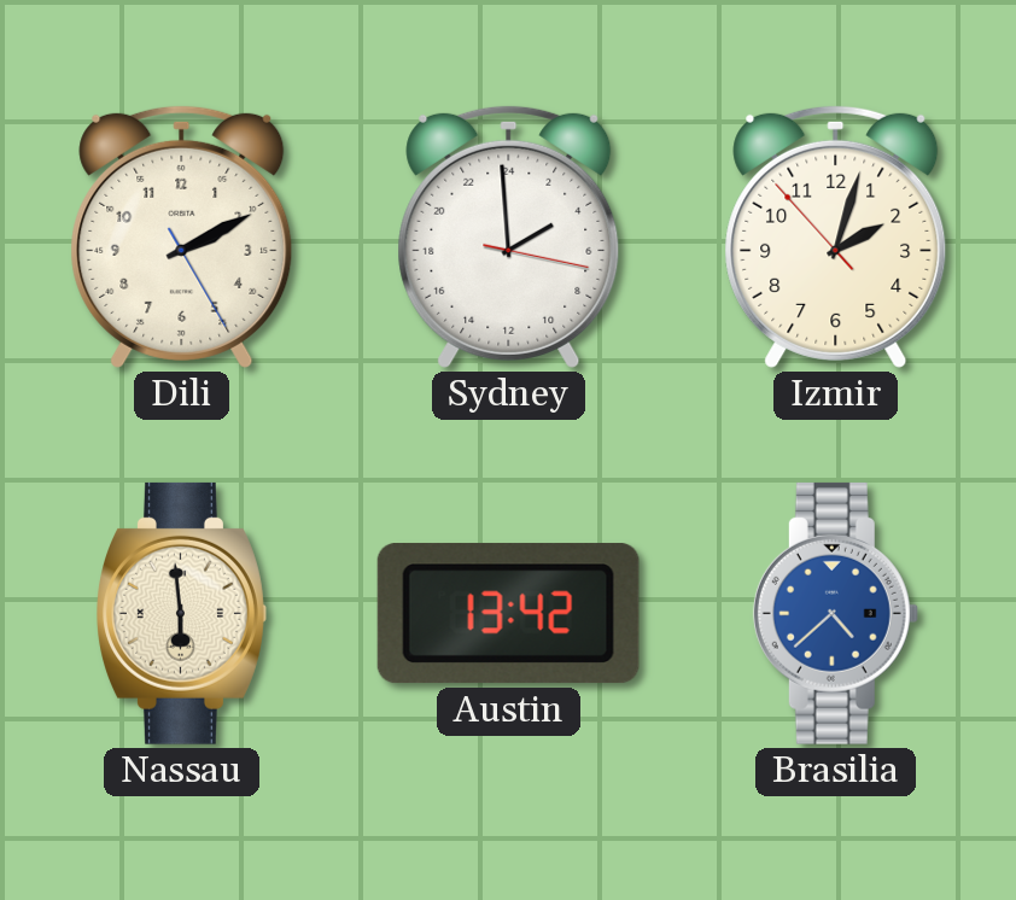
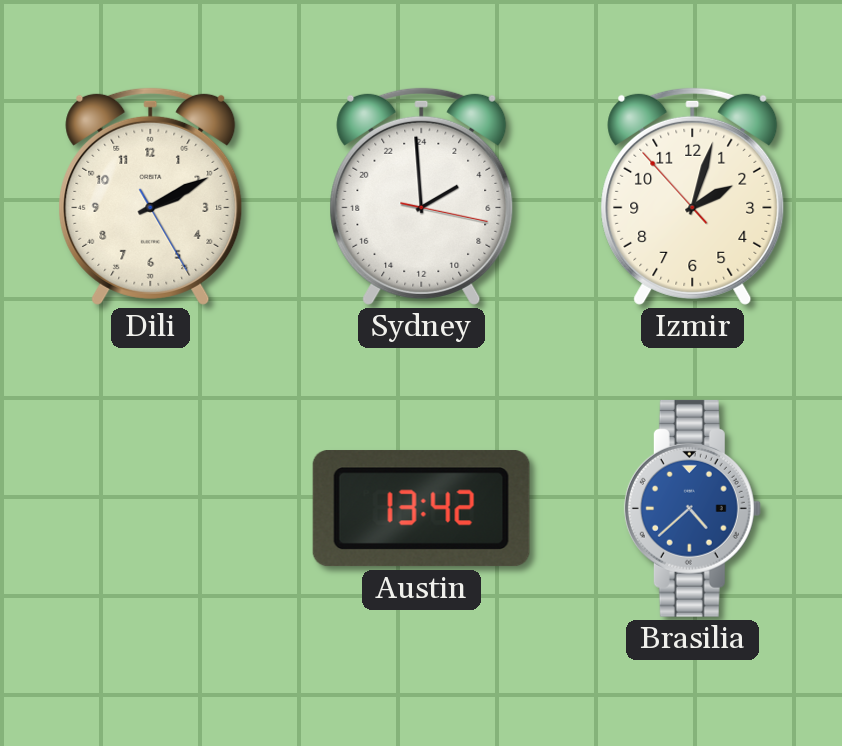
Nassau: 5:59 -> none
